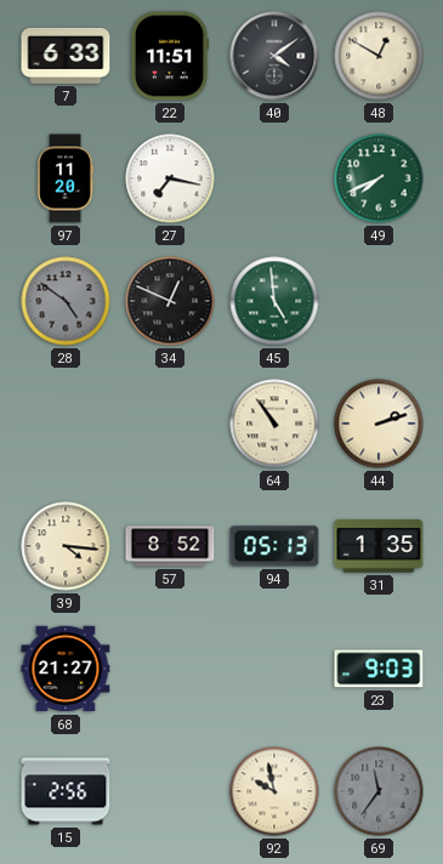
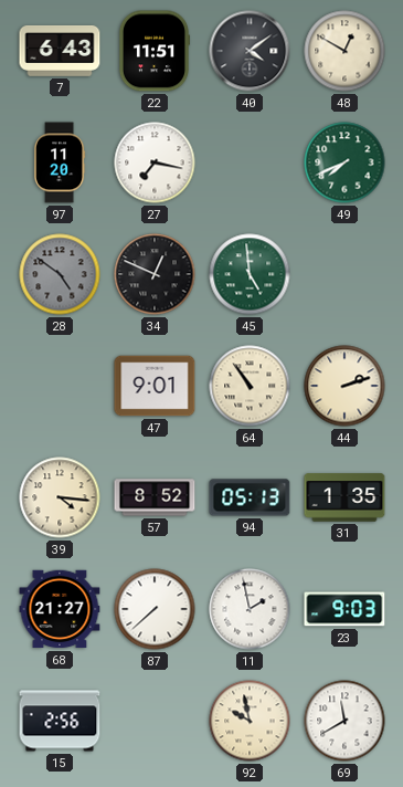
7: 6:33 -> 6:43
47: none -> 9:01
87: none -> 7:38
11: none -> 1:58
69: 11:36 -> 11:40
69 dial: grey -> white
